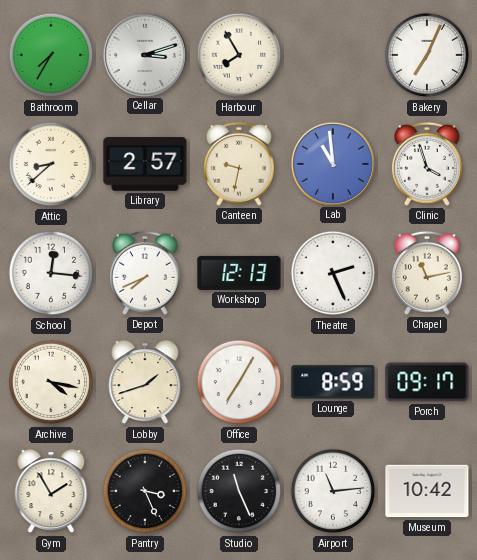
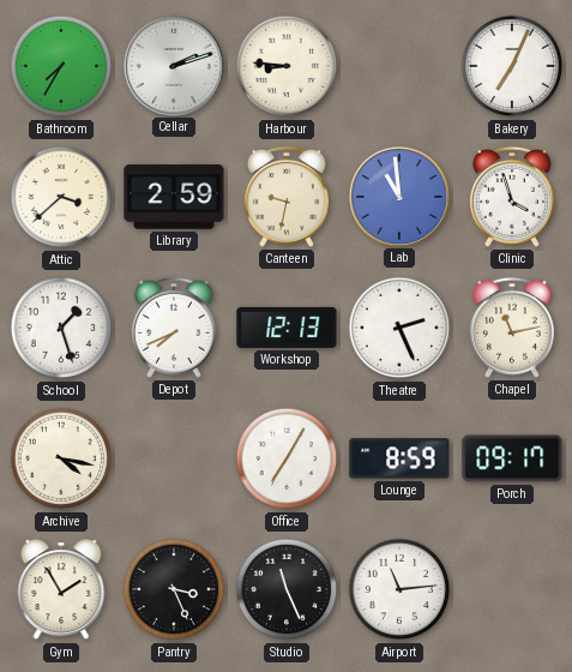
Cellar: 3:12 -> 2:12
Harbour: 7:55 -> 8:46
Attic: 8:38 -> 3:38
Library: 2:57 -> 2:59
School: 12:16 -> 1:27
Lobby: 1:42 -> none
Museum: 10:42 -> none
